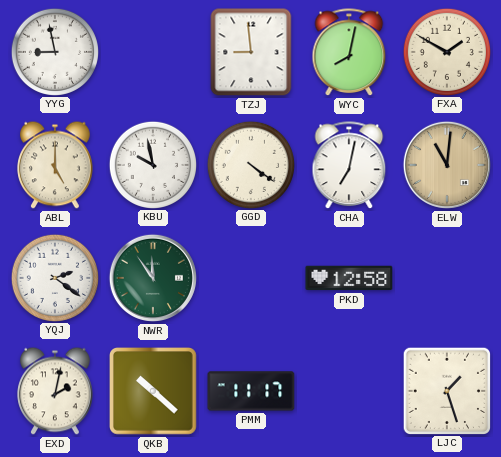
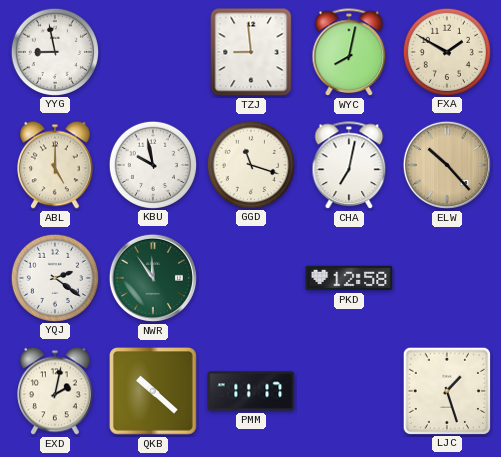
GGD: 4:21 -> 11:18
ELW: 11:01 -> 10:23
